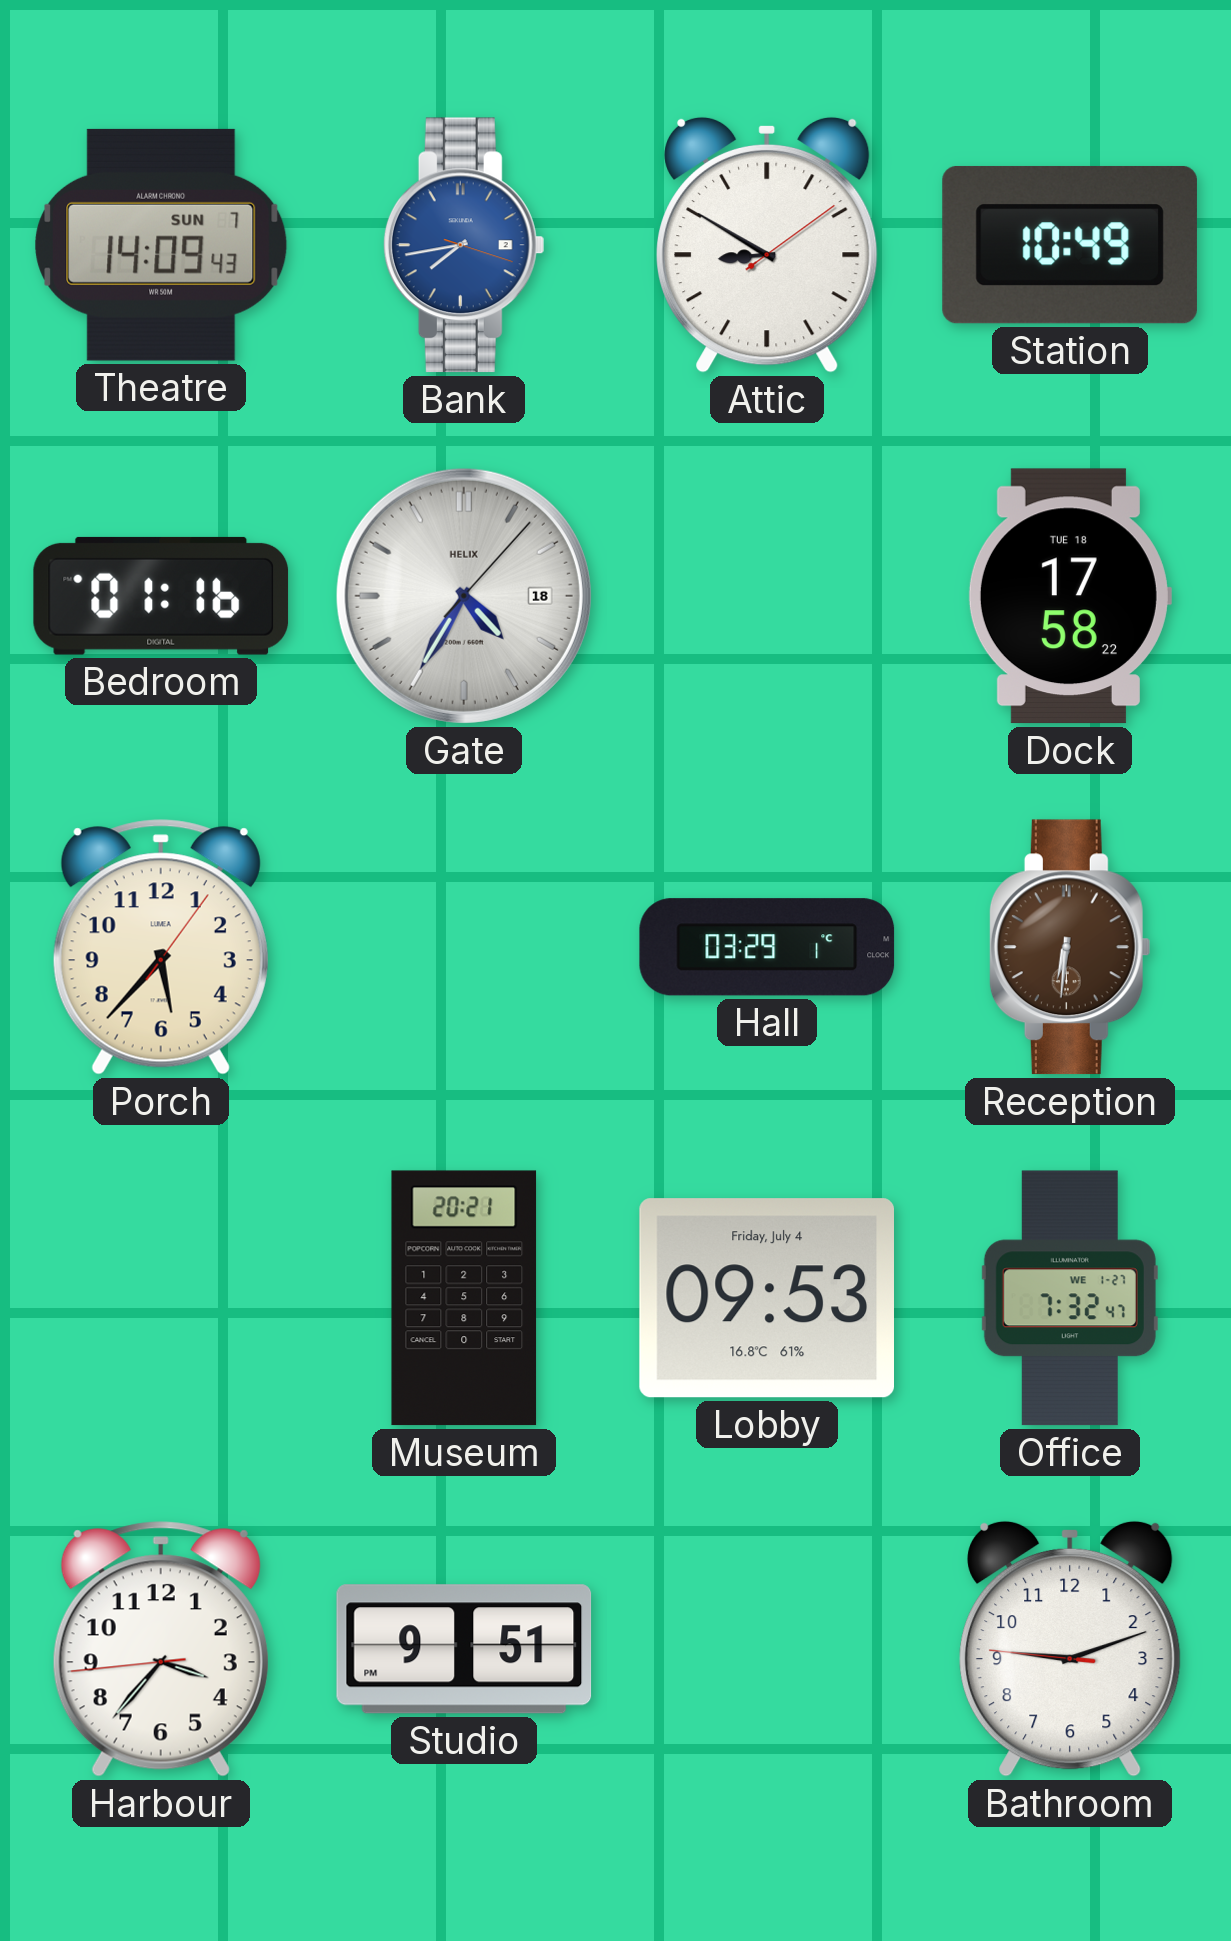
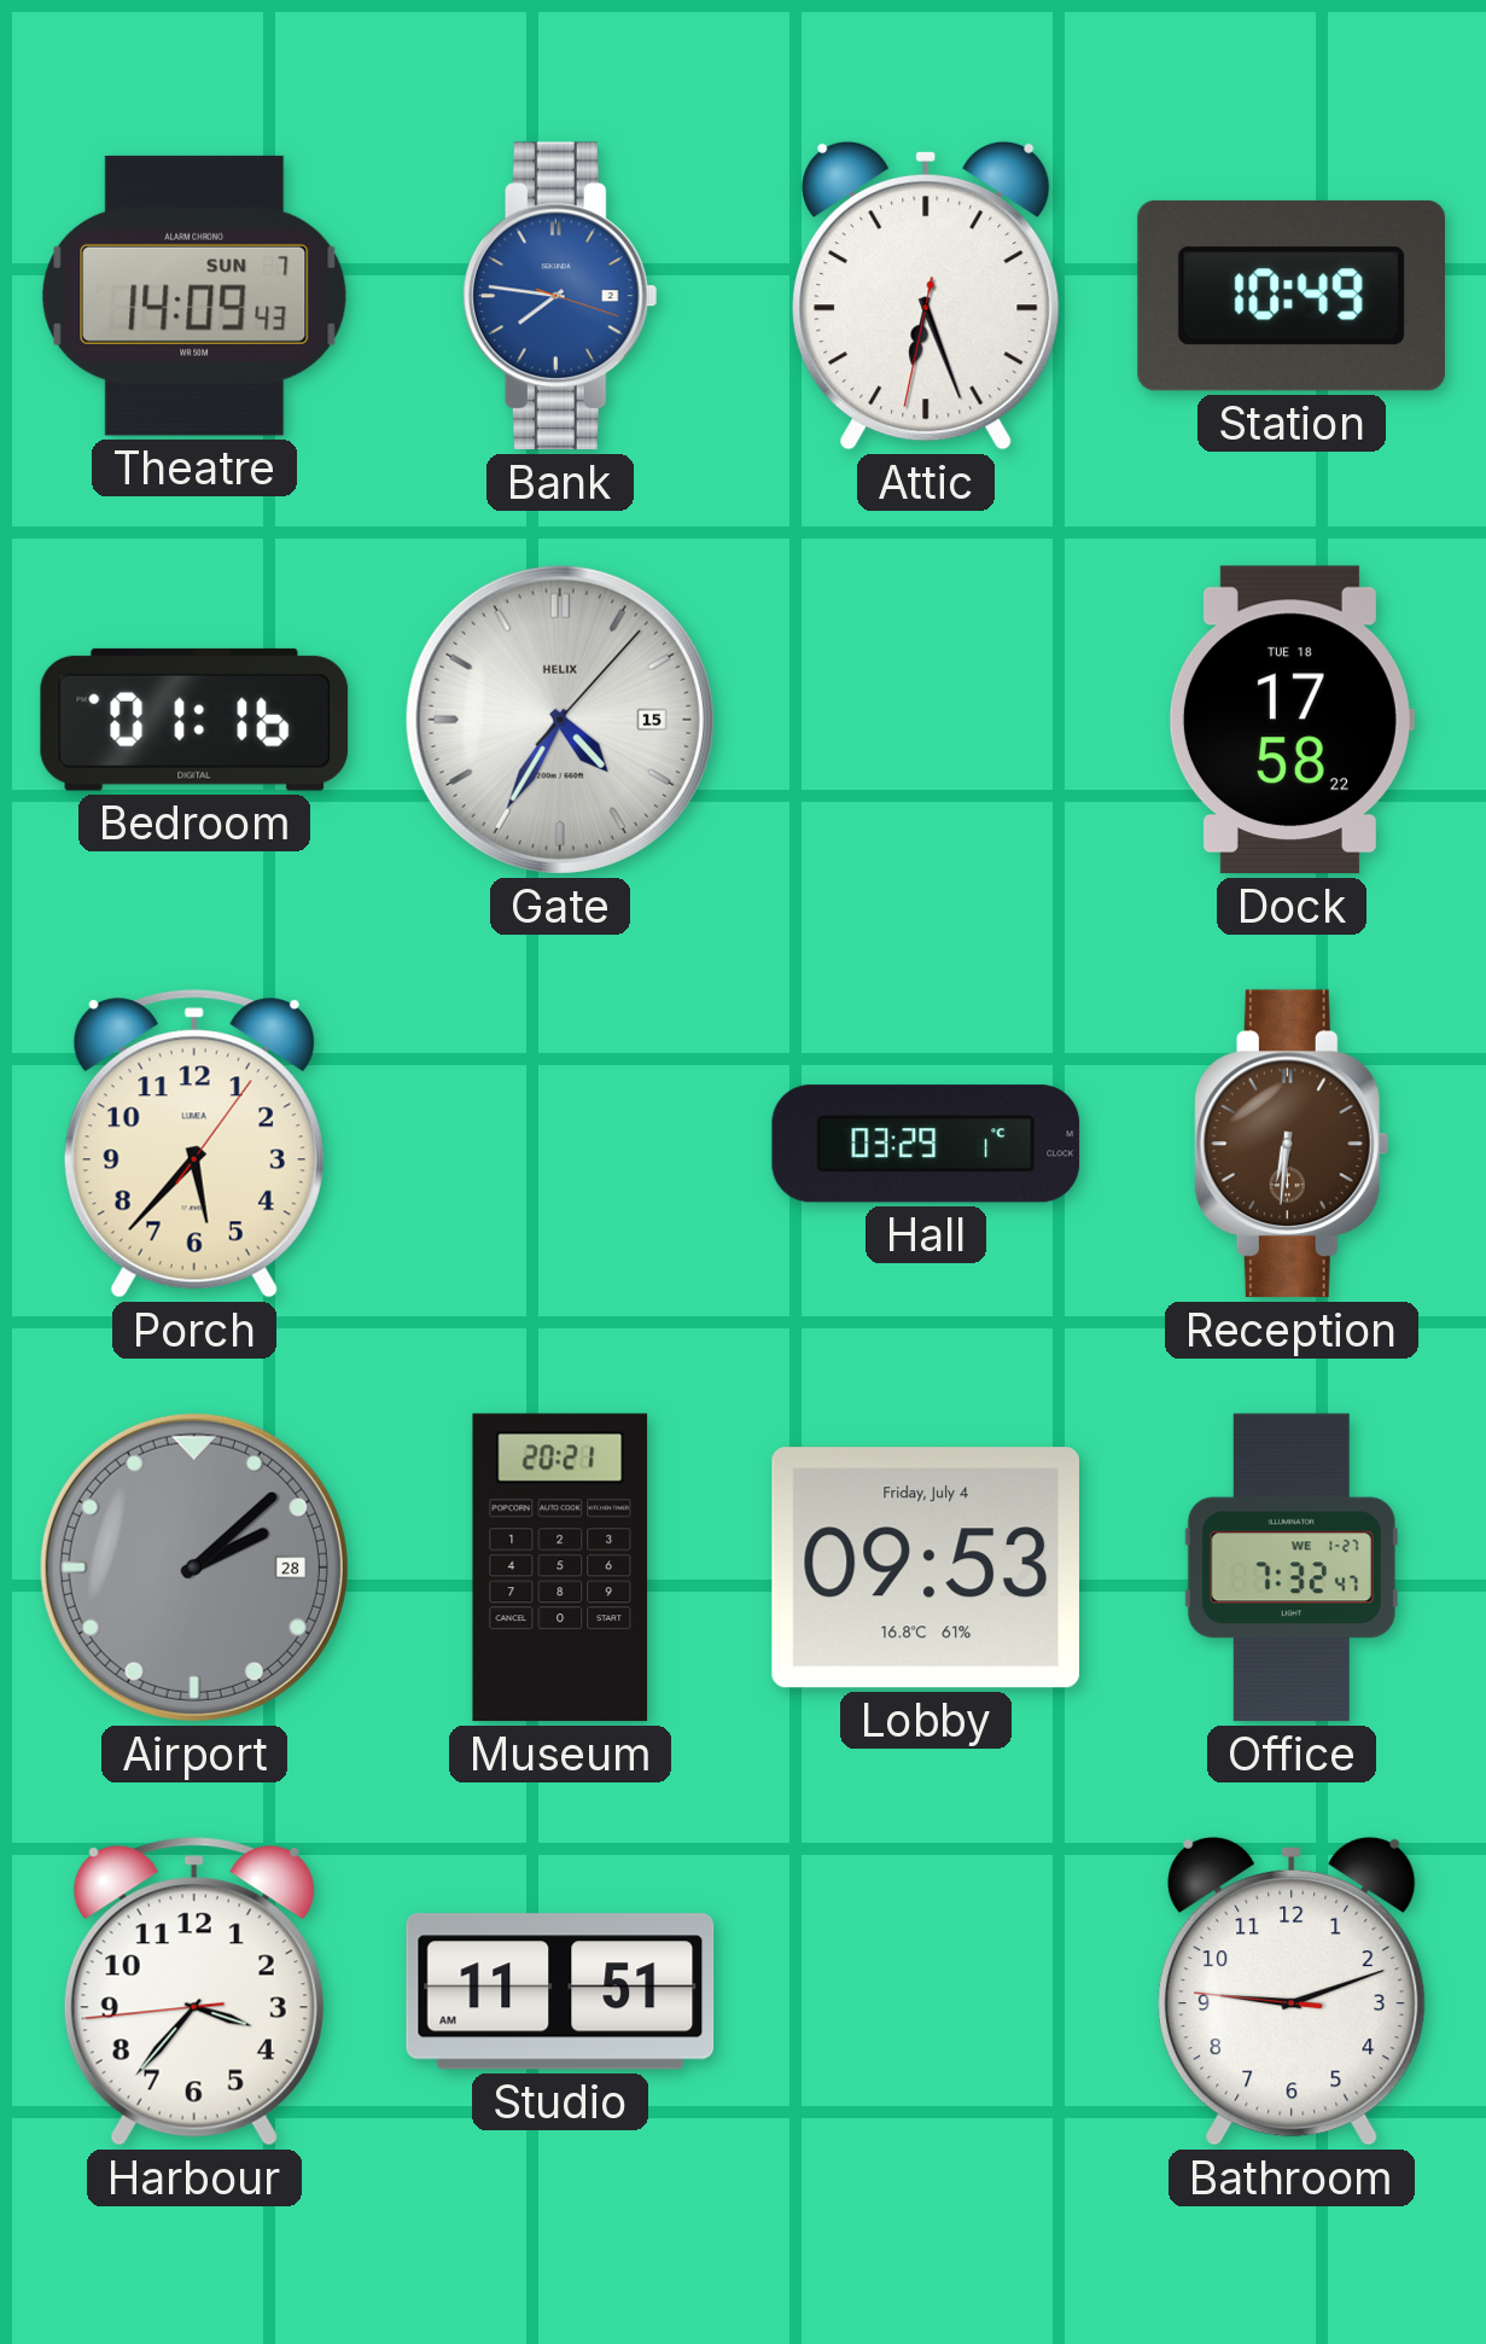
Bank: 7:43 -> 7:46
Attic: 8:50 -> 6:26
Gate date: 18 -> 15
Airport: none -> 2:08
Studio: 9:51 -> 11:51
